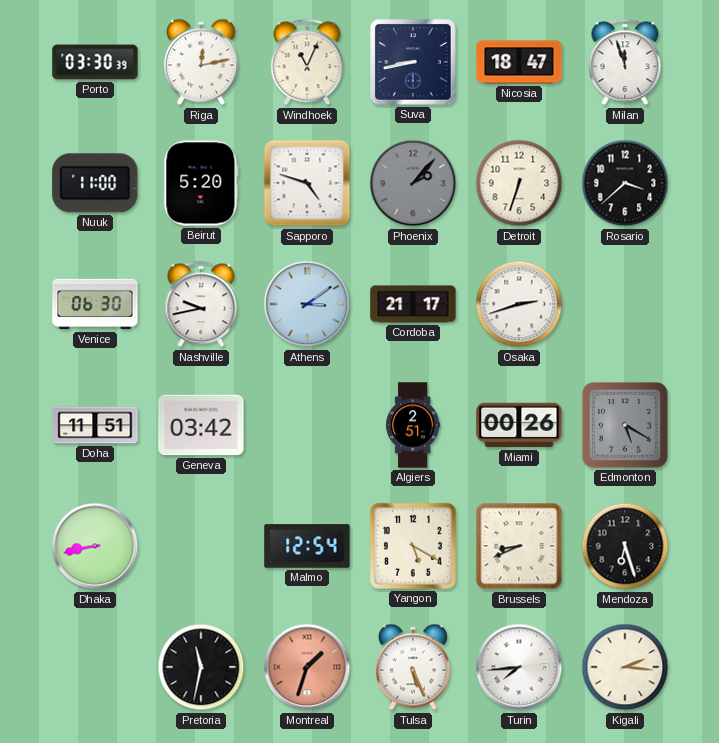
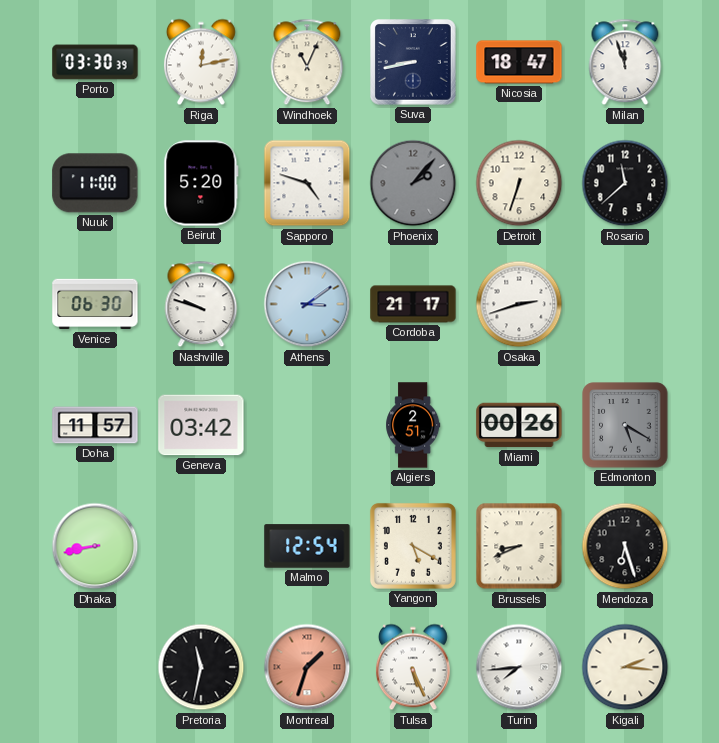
Rosario: 3:38 -> 11:38
Nashville: 9:43 -> 9:48
Doha: 11:51 -> 11:57
